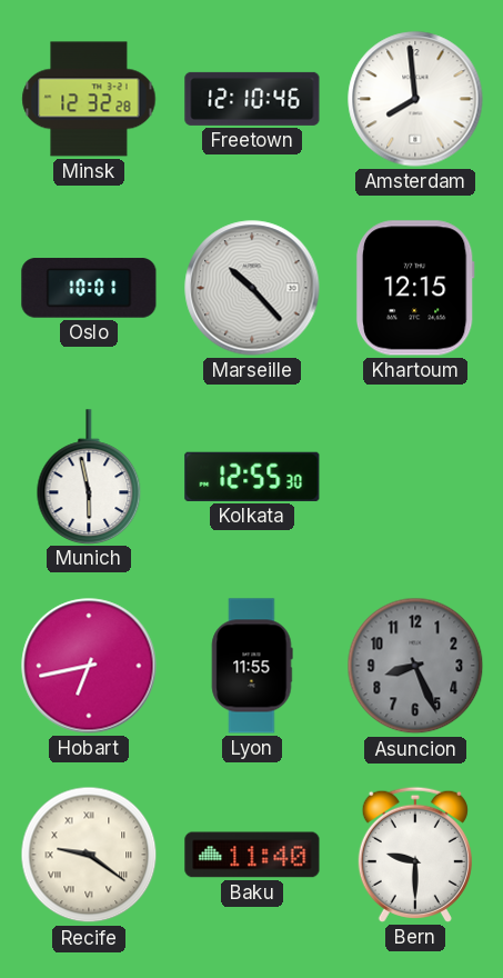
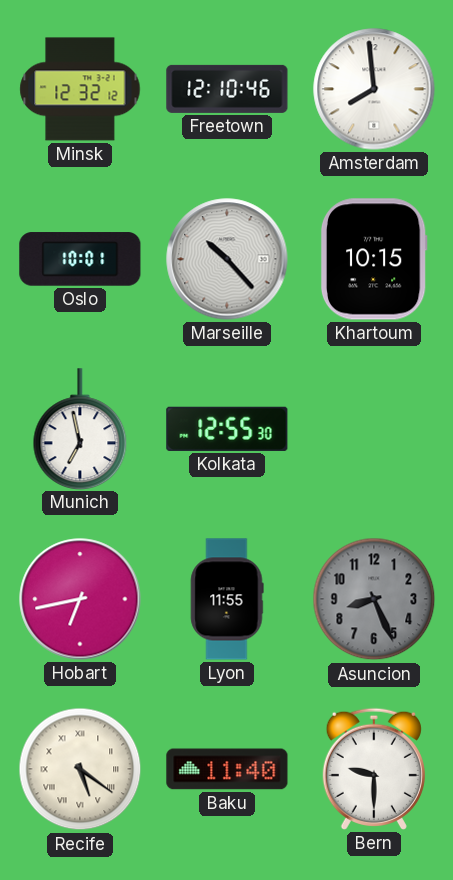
Minsk: 12:32:28 -> 12:32:12
Khartoum: 12:15 -> 10:15
Munich: 5:58 -> 6:58
Recife: 9:21 -> 5:21
